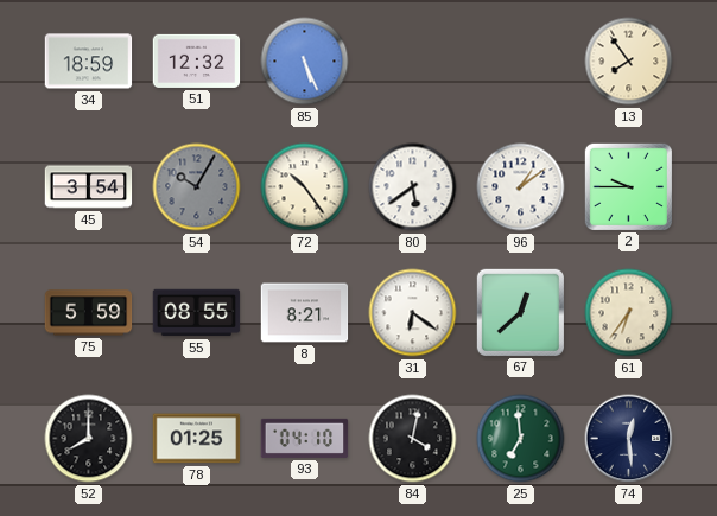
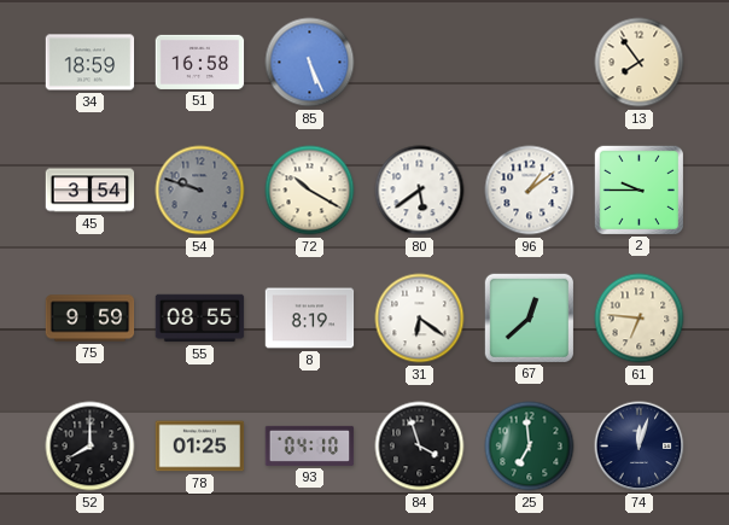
51: 12:32 -> 16:58
54: 10:05 -> 9:48
72: 10:24 -> 10:20
75: 5:59 -> 9:59
8: 8:21 -> 8:19
61: 6:36 -> 6:46
84: 4:02 -> 3:57
74: 12:29 -> 12:03
